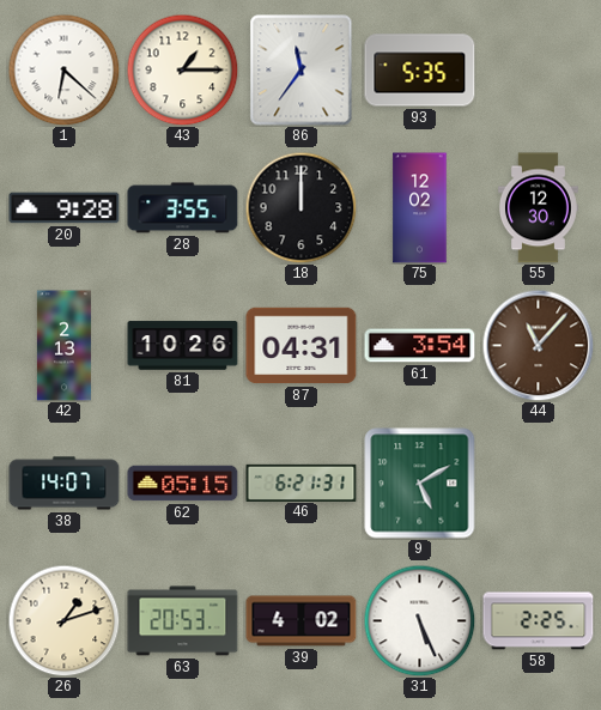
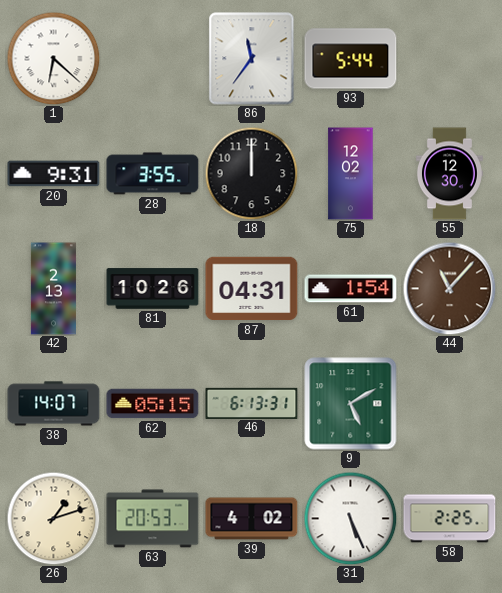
43: 1:15 -> none
93: 5:35 -> 5:44
20: 9:28 -> 9:31
61: 3:54 -> 1:54
46: 6:21 -> 6:13
